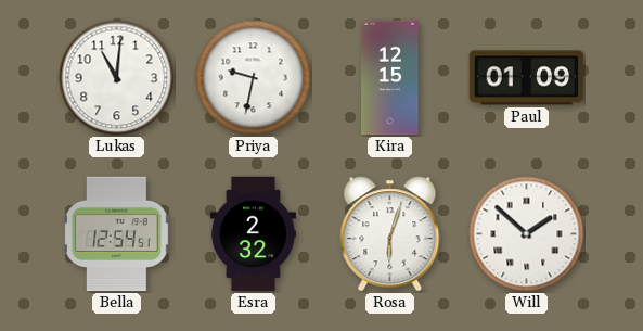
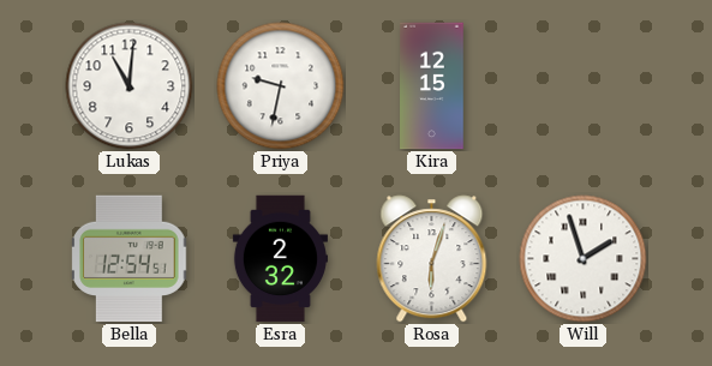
Paul: 01:09 -> none
Will: 1:52 -> 1:57
